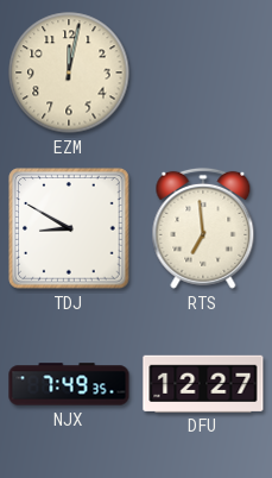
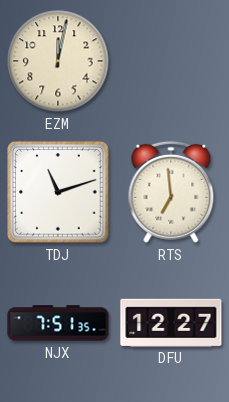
TDJ: 8:50 -> 11:12
NJX: 7:49 -> 7:51
